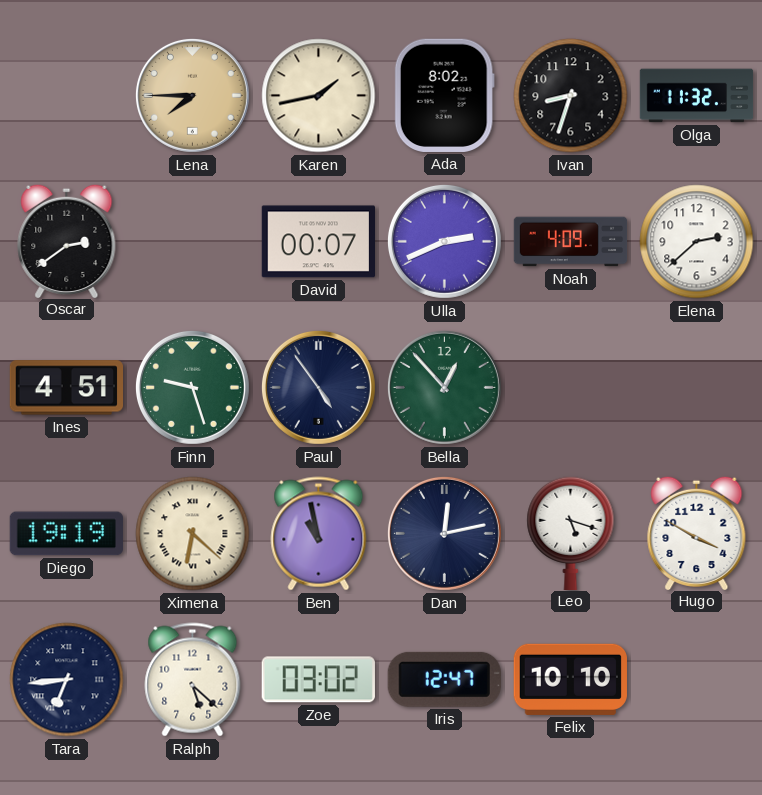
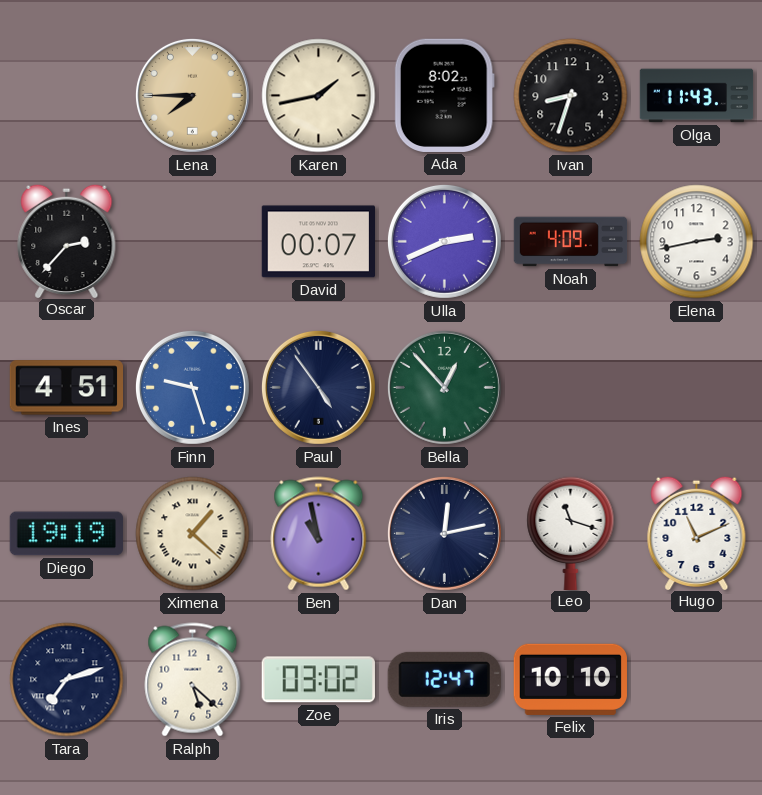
Olga: 11:32 -> 11:43
Oscar: 2:39 -> 2:37
Elena: 2:38 -> 2:43
Finn dial: green -> blue
Ximena: 6:22 -> 1:22
Leo: 5:18 -> 11:18
Hugo: 3:50 -> 11:11
Tara: 6:44 -> 7:12
